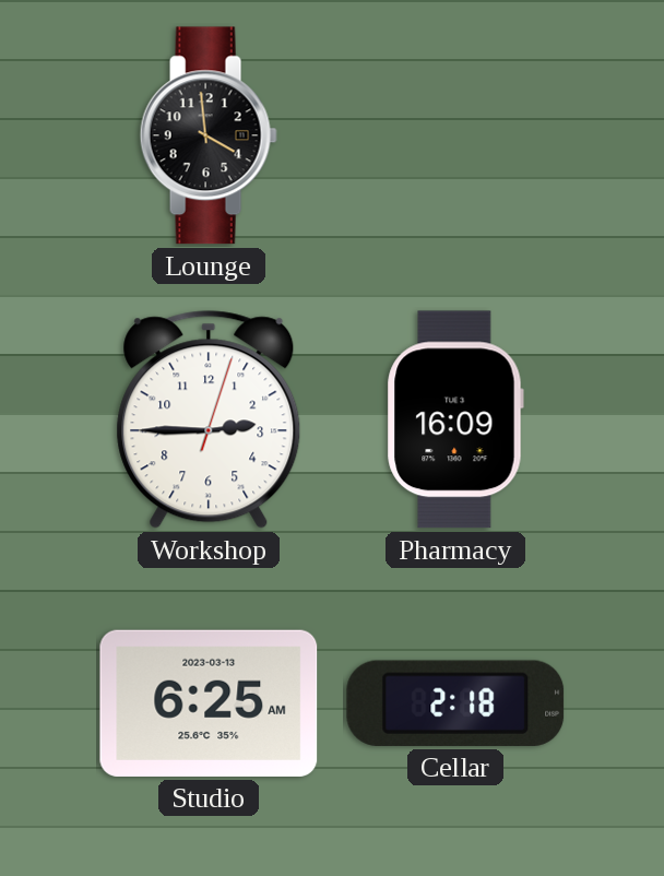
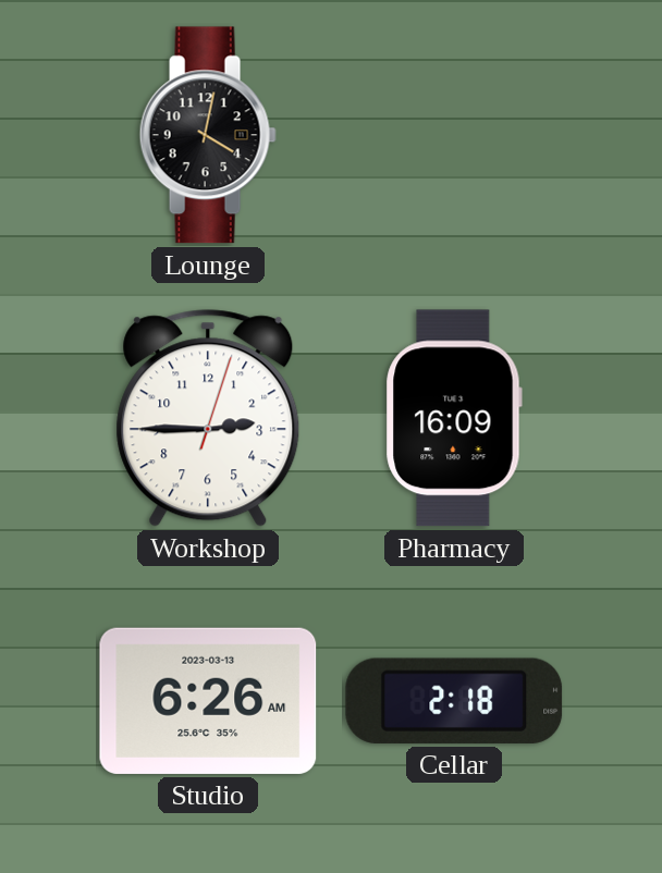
Lounge: 3:59 -> 4:02
Studio: 6:25 -> 6:26
